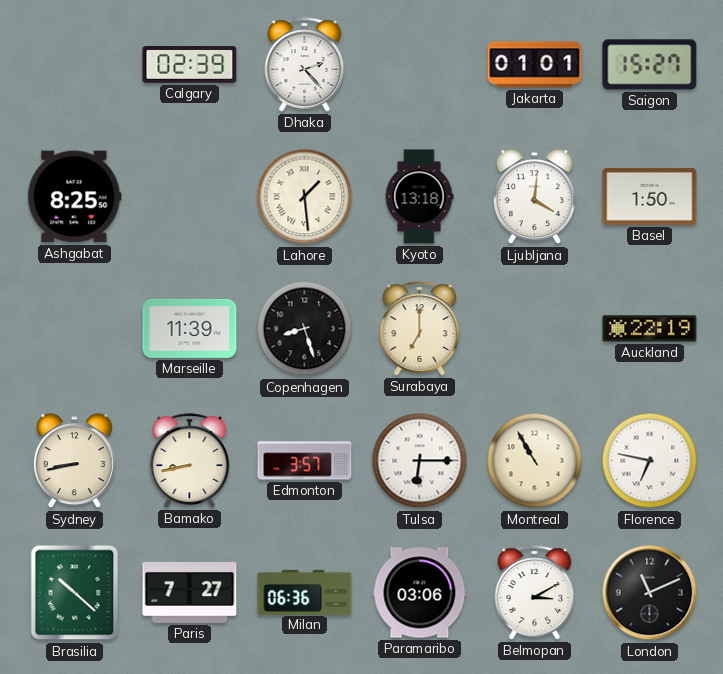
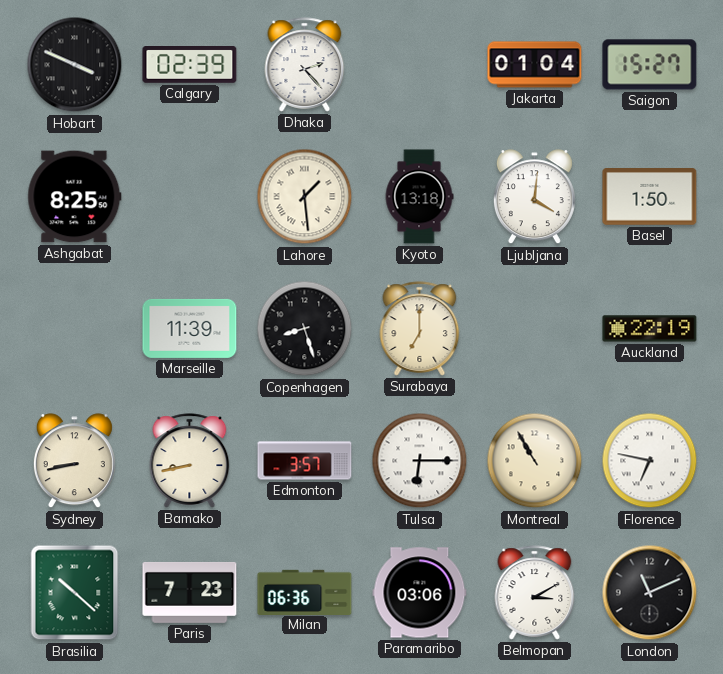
Hobart: none -> 3:49
Jakarta: 01:01 -> 01:04
Paris: 7:27 -> 7:23
